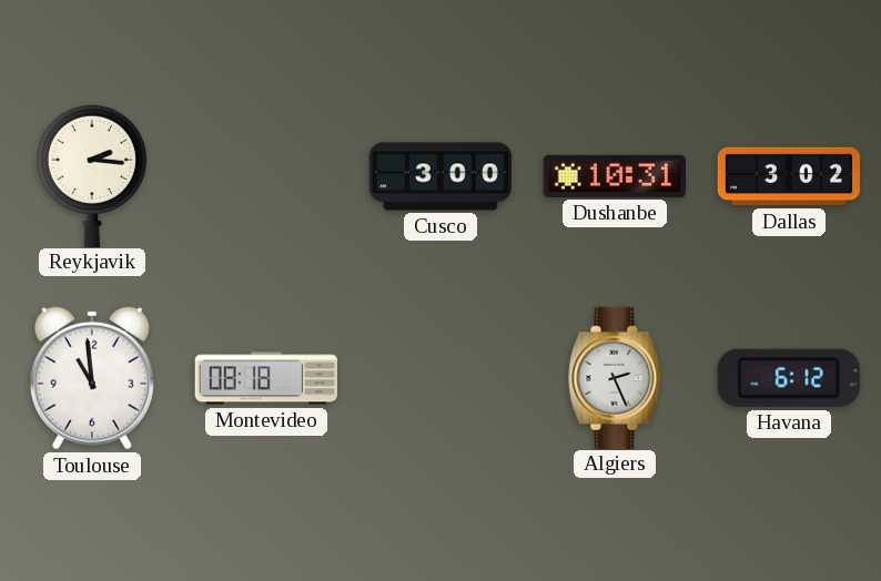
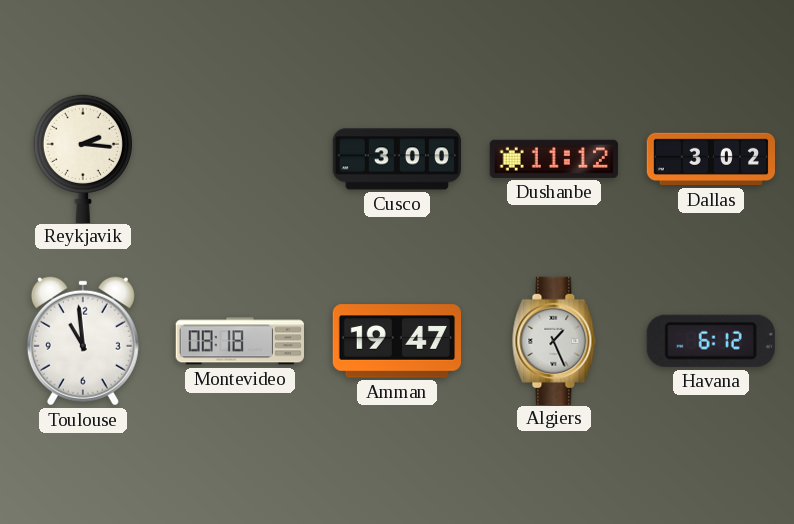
Dushanbe: 10:31 -> 11:12
Amman: none -> 19:47
Algiers: 2:26 -> 1:26
